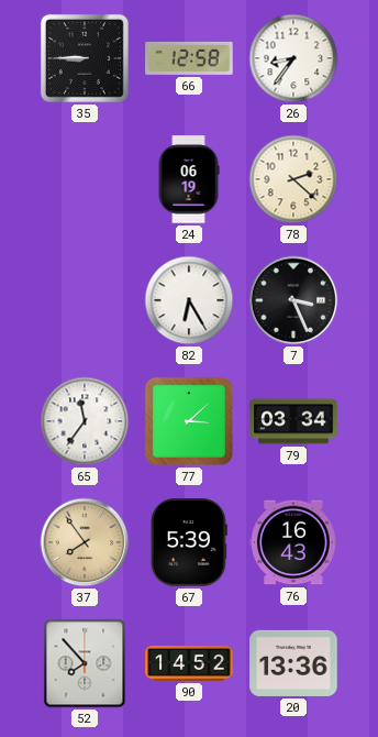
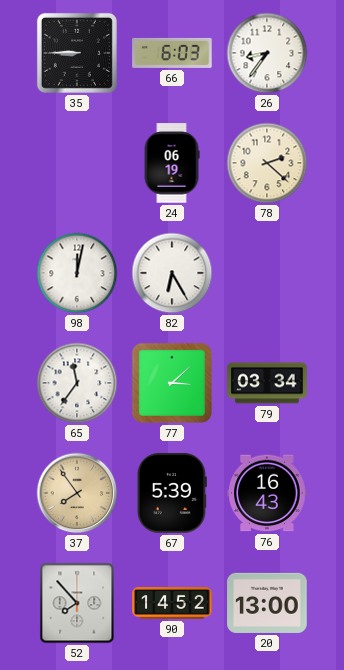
66: 12:58 -> 6:03
98: none -> 12:02
7: 3:26 -> none
20: 13:36 -> 13:00
